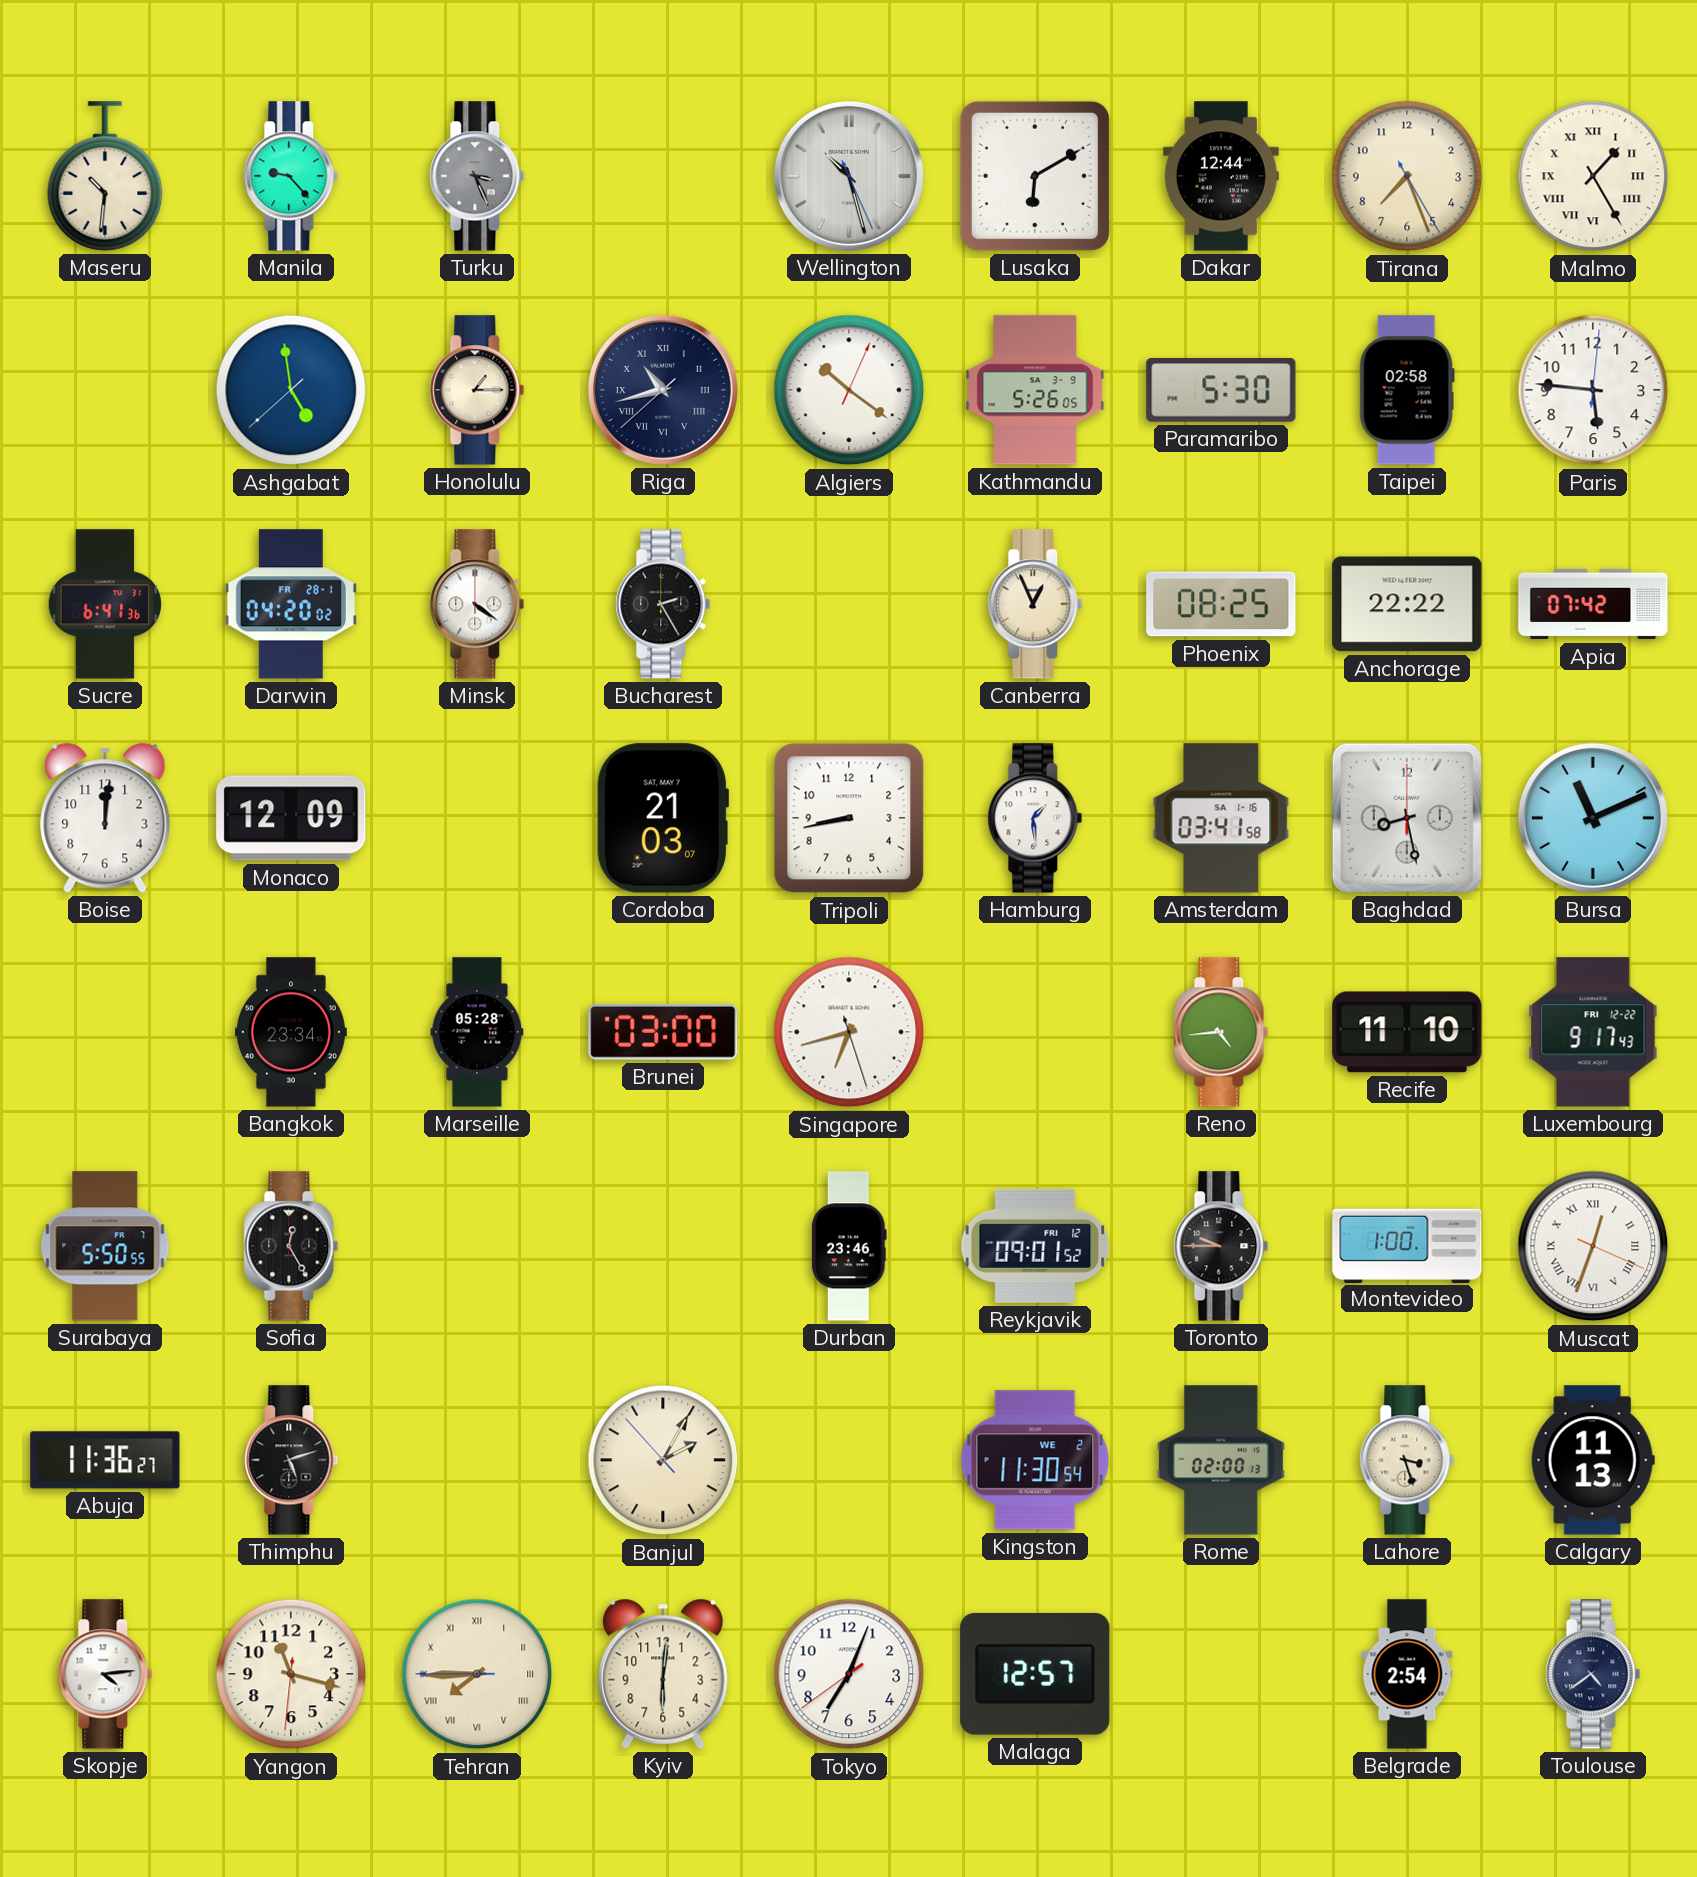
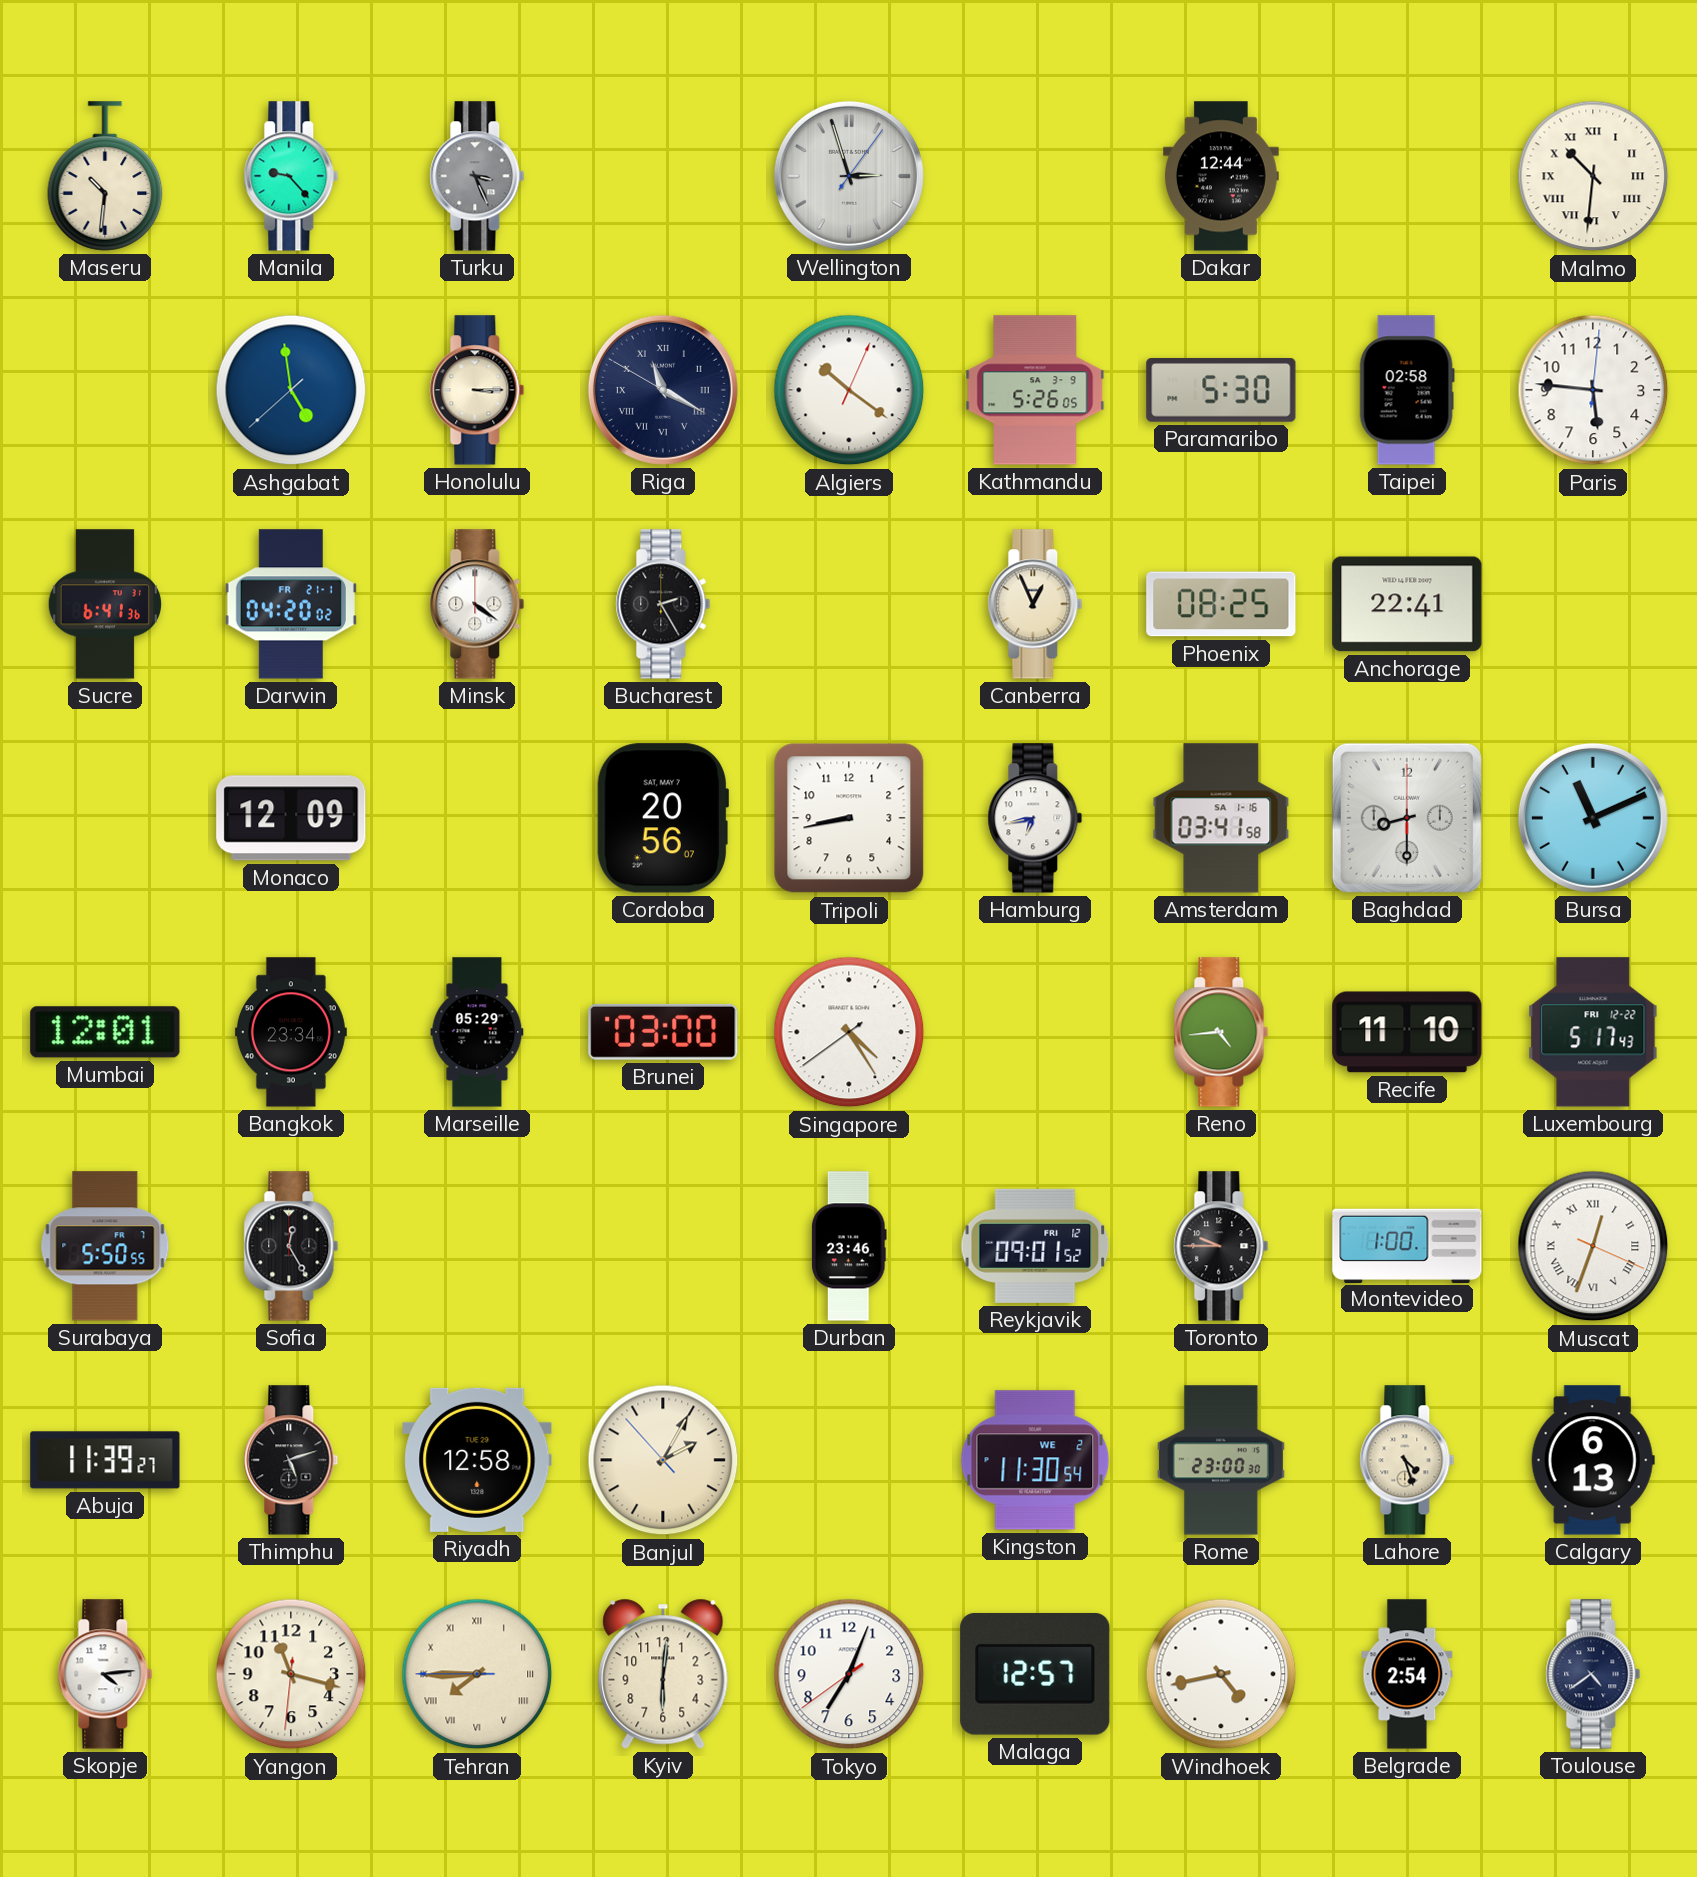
Wellington: 10:27 -> 2:57
Lusaka: 6:10 -> none
Tirana: 7:26 -> none
Malmo: 1:25 -> 10:31
Honolulu: 1:15 -> 3:15
Riga: 10:42 -> 11:19
Darwin date: FR 28-1 -> FR 21-1
Anchorage: 22:22 -> 22:41
Apia: 07:42 -> none
Boise: 12:01 -> none
Cordoba: 21:03 -> 20:56
Hamburg: 1:29 -> 6:43
Baghdad: 8:28 -> 8:30
Mumbai: none -> 12:01
Marseille: 05:28 -> 05:29
Singapore: 6:42 -> 4:24
Luxembourg: 9:17 -> 5:17
Abuja: 11:36 -> 11:39
Riyadh: none -> 12:58
Rome: 02:00 -> 23:00
Lahore: 3:27 -> 4:27
Calgary: 11:13 -> 6:13
Windhoek: none -> 4:43
